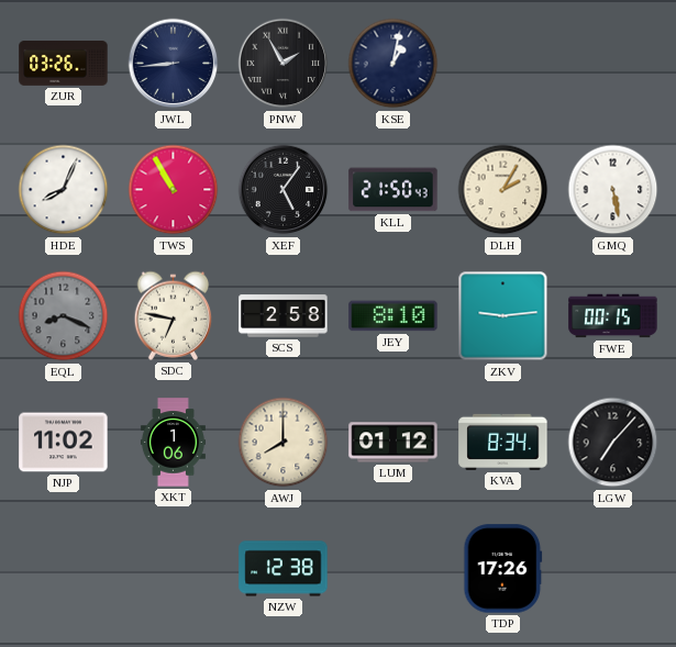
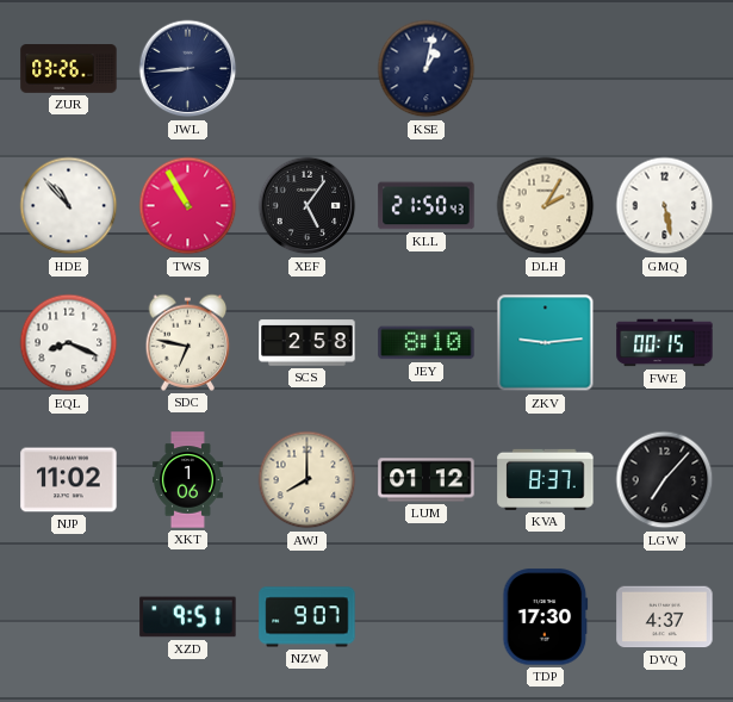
PNW: 1:55 -> none
HDE: 8:04 -> 10:53
EQL dial: grey -> white
KVA: 8:34 -> 8:37
XZD: none -> 9:51
NZW: 12:38 -> 9:07
TDP: 17:26 -> 17:30
DVQ: none -> 4:37
